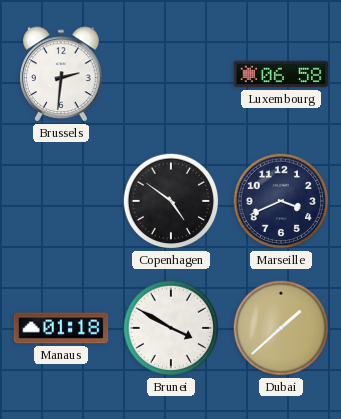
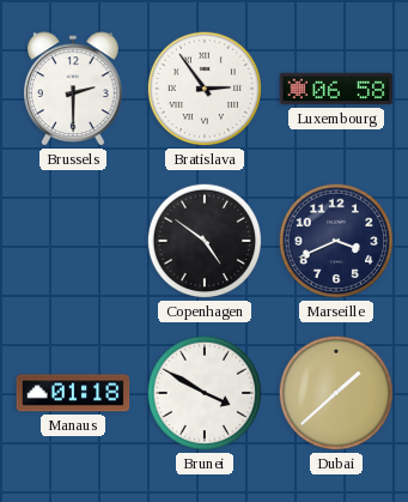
Brussels: 2:31 -> 2:30
Bratislava: none -> 2:54
